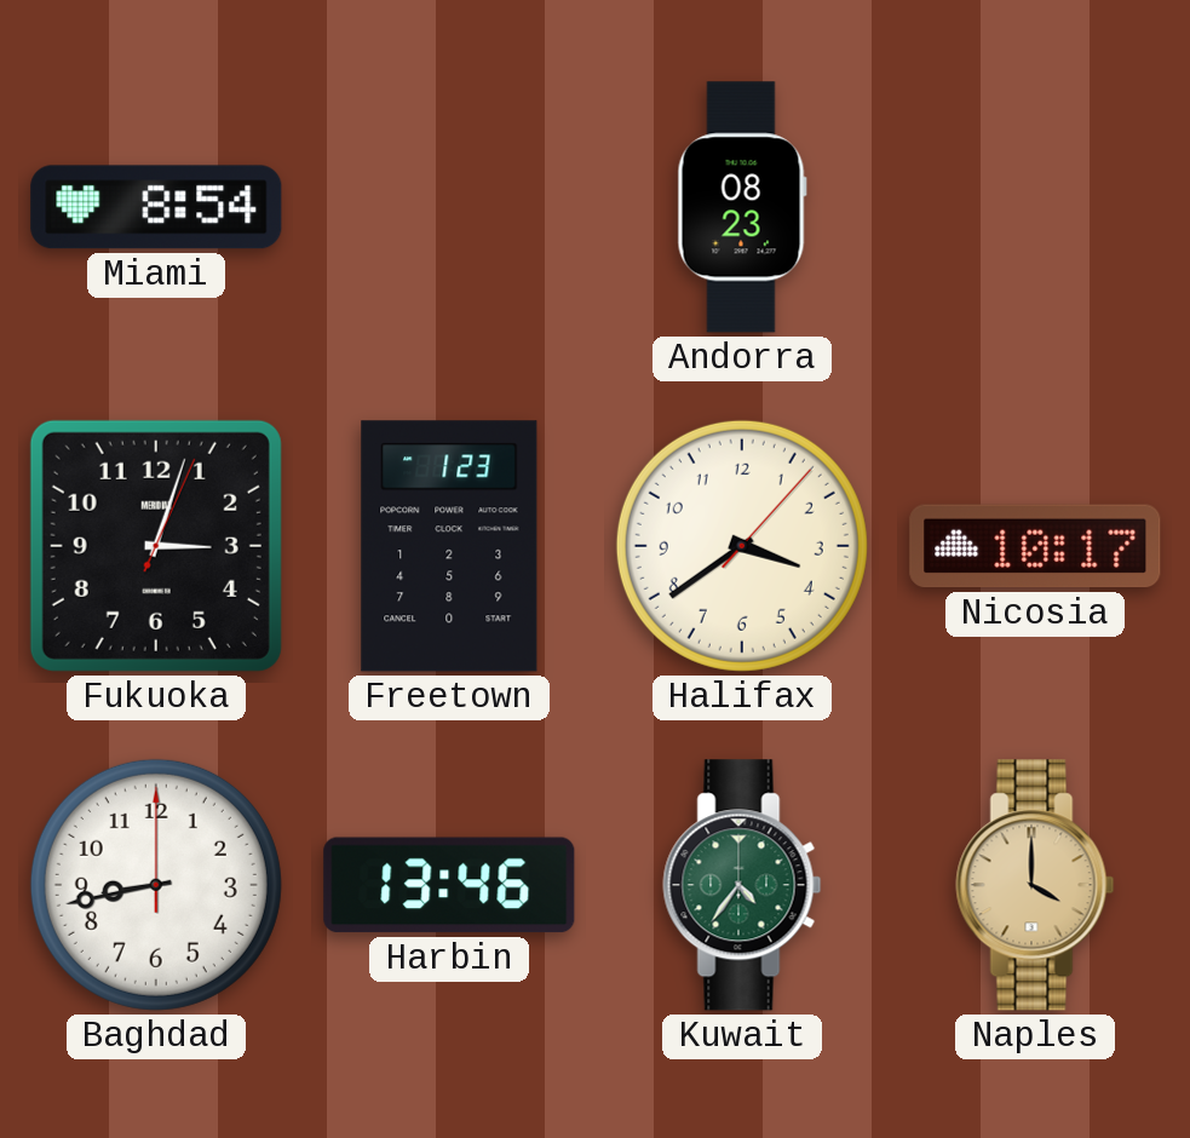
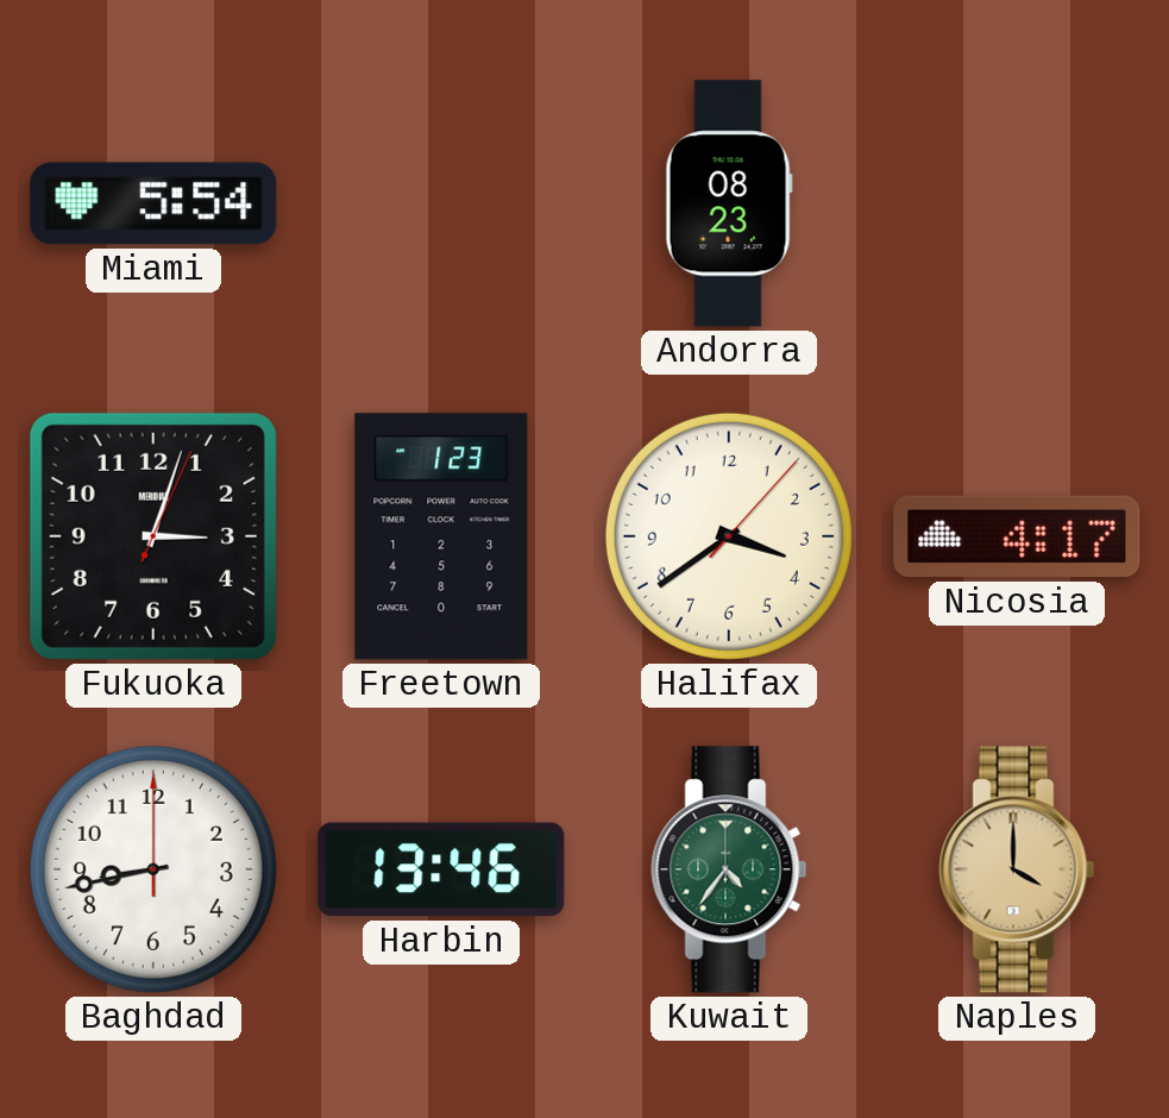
Miami: 8:54 -> 5:54
Nicosia: 10:17 -> 4:17
